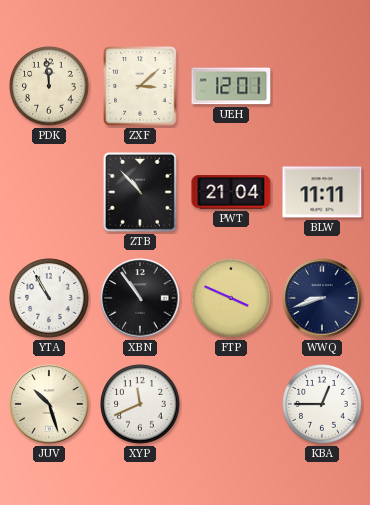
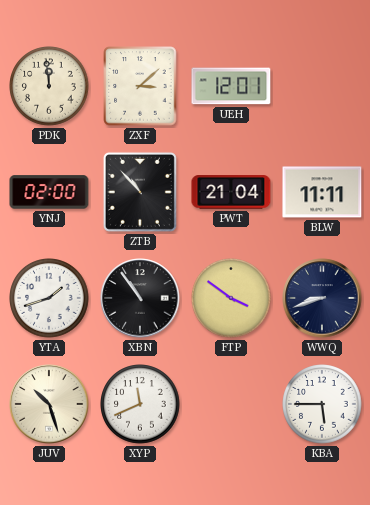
YNJ: none -> 02:00
YTA: 10:55 -> 1:42
FTP: 3:49 -> 3:51
KBA: 12:45 -> 5:45
